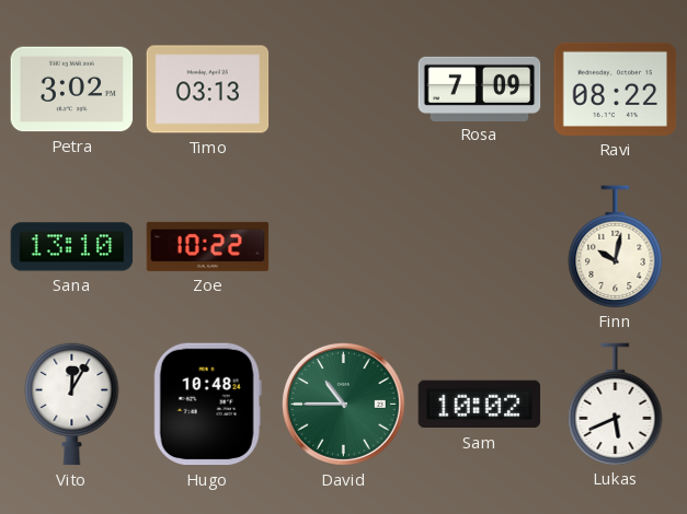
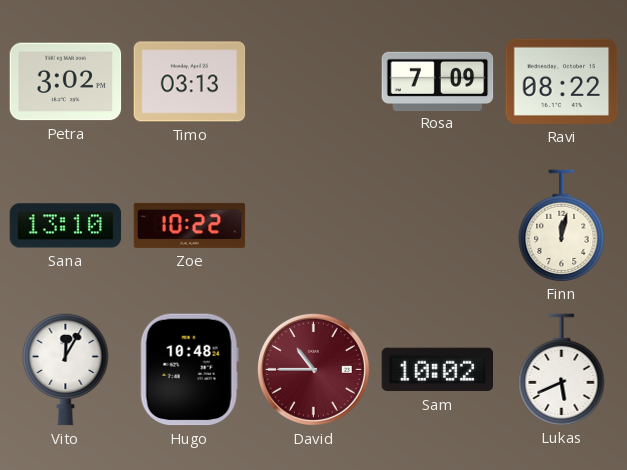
Finn: 10:02 -> 12:02
David dial: green -> burgundy
